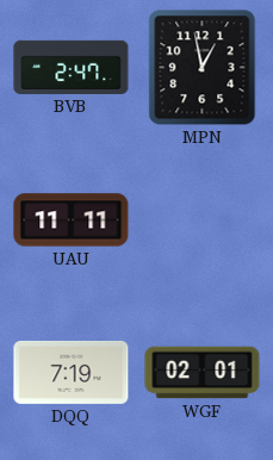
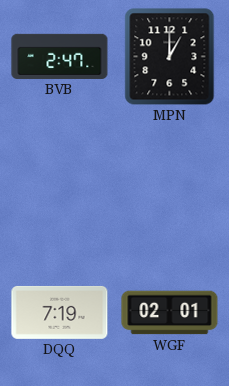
MPN: 12:58 -> 1:00
UAU: 11:11 -> none
